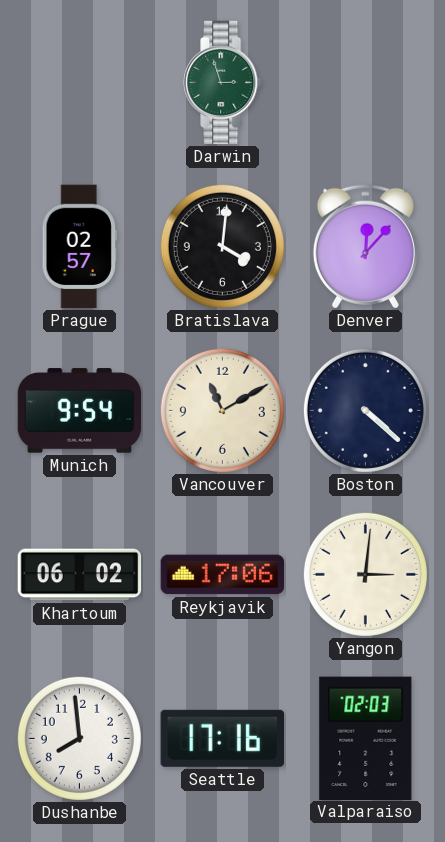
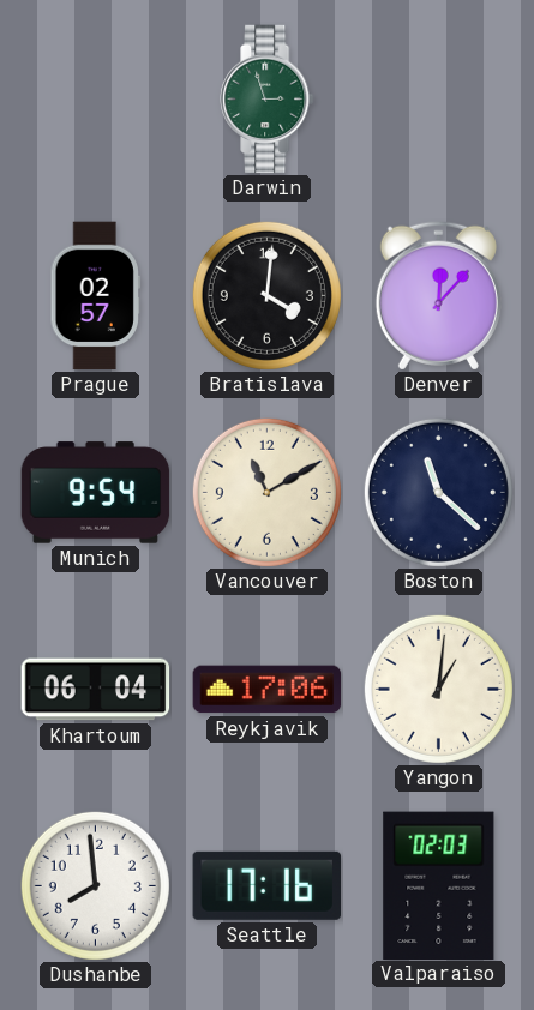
Boston: 4:22 -> 11:22
Khartoum: 06:02 -> 06:04
Yangon: 3:01 -> 1:01
